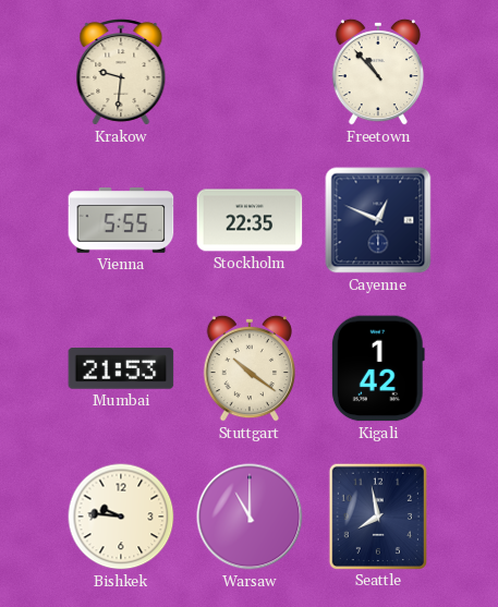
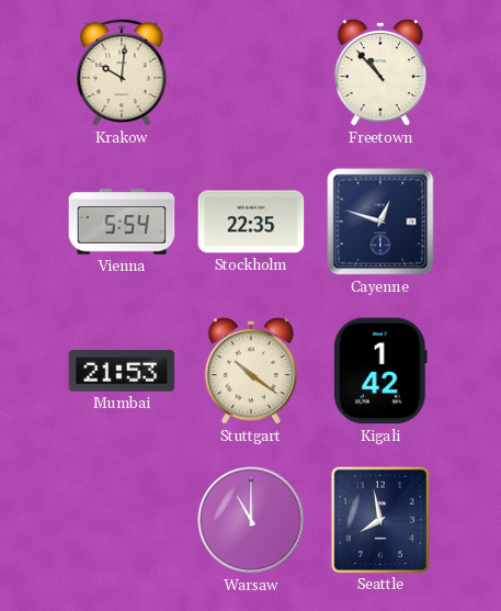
Krakow: 9:31 -> 10:01
Vienna: 5:55 -> 5:54
Cayenne: 12:49 -> 12:48
Bishkek: 9:46 -> none
